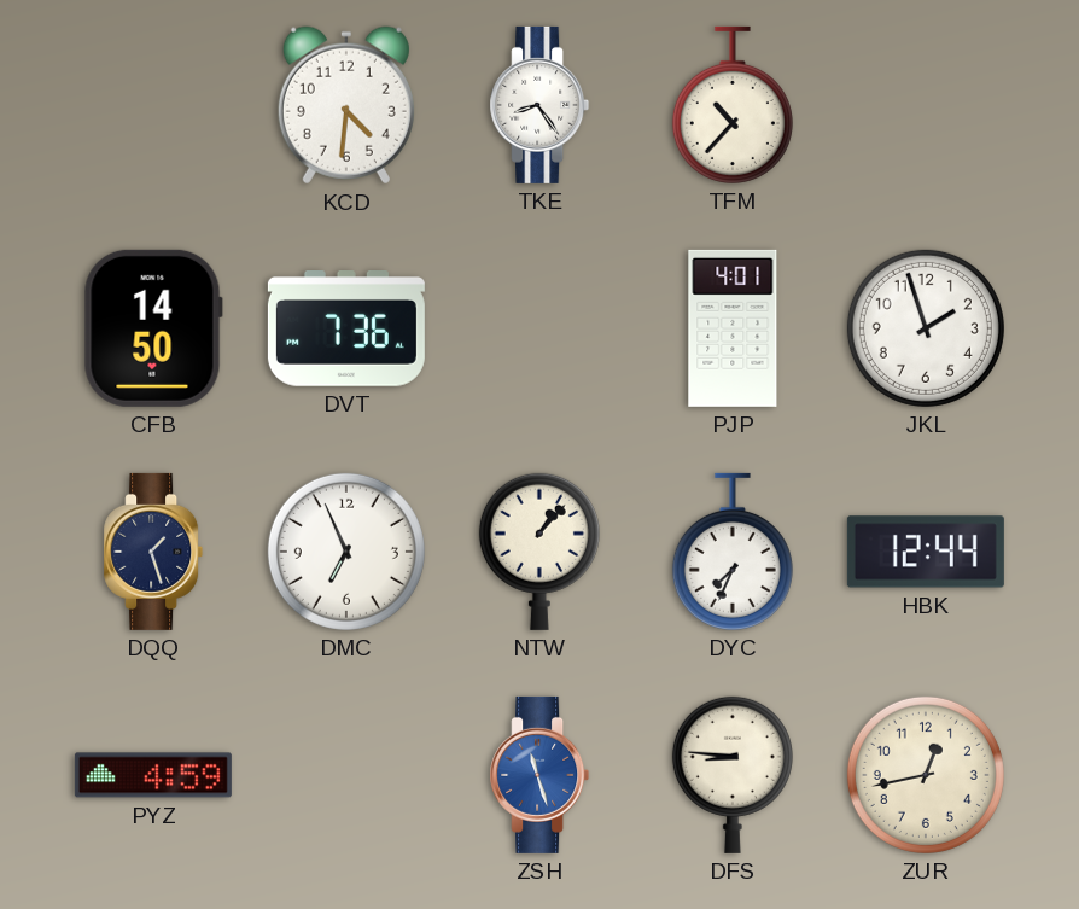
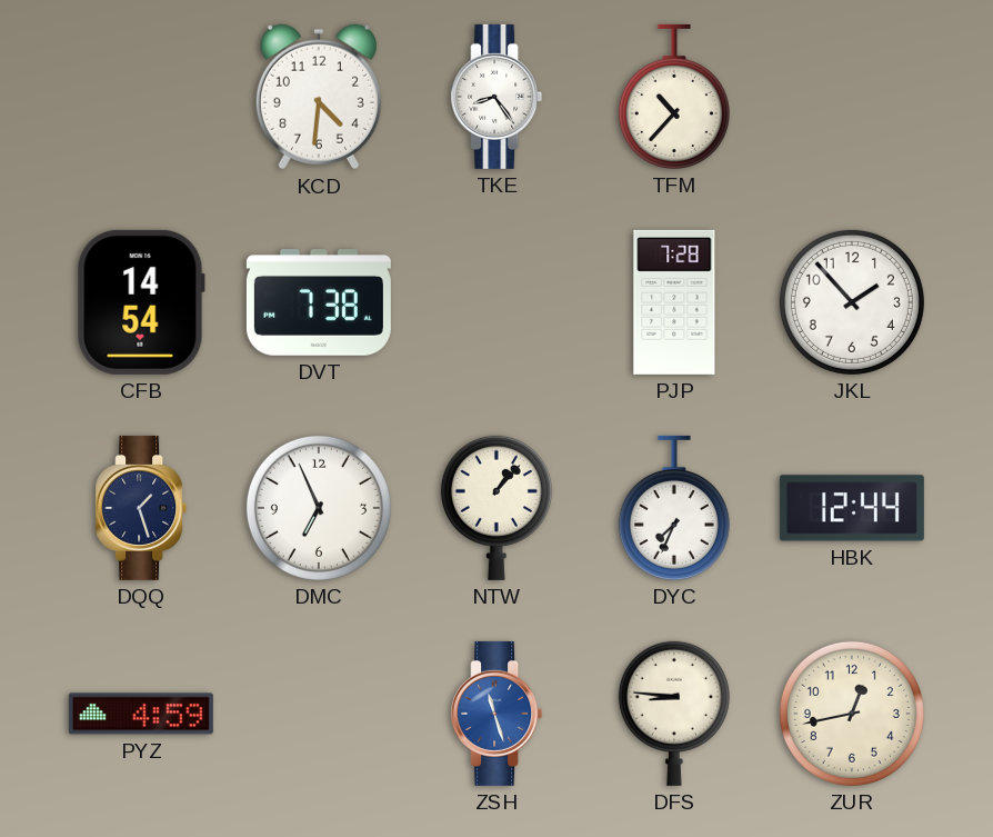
CFB: 14:50 -> 14:54
DVT: 7:36 -> 7:38
PJP: 4:01 -> 7:28
JKL: 1:57 -> 1:53
